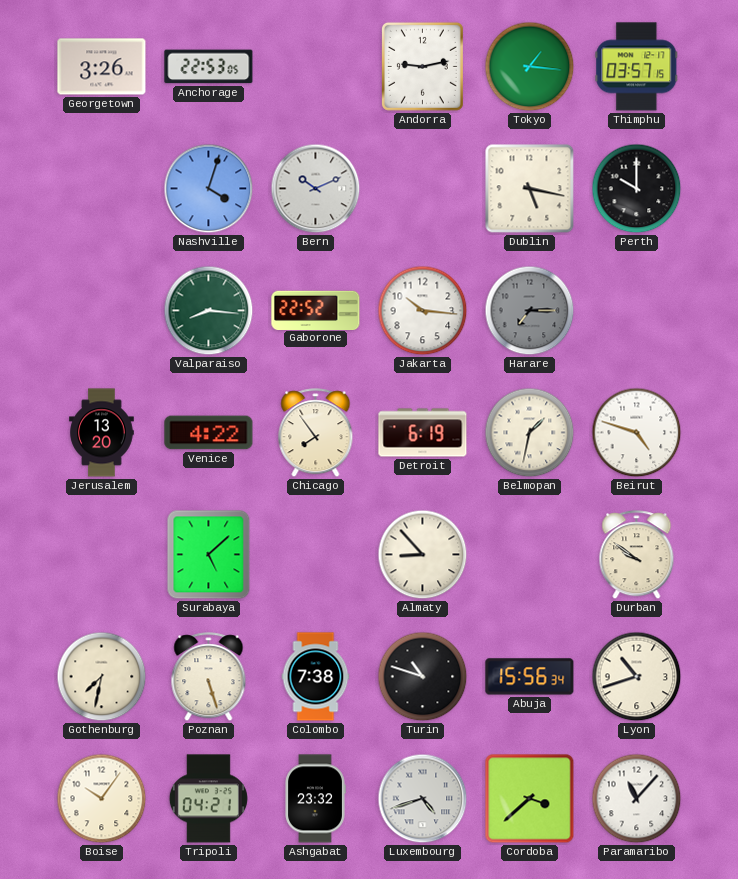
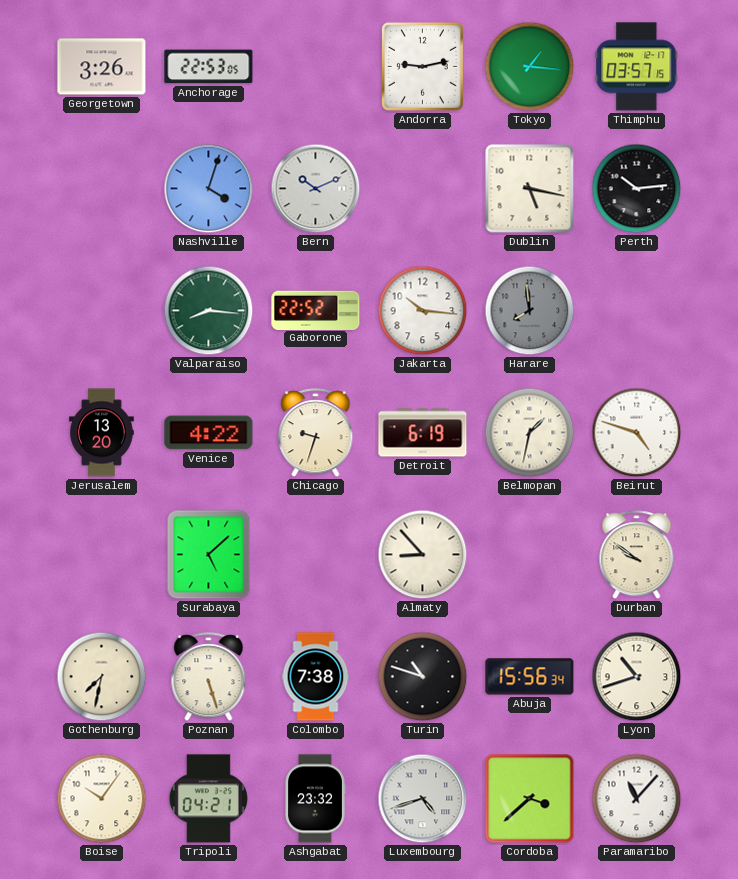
Perth: 10:00 -> 10:14
Harare: 7:15 -> 7:59
Chicago: 7:54 -> 9:33
